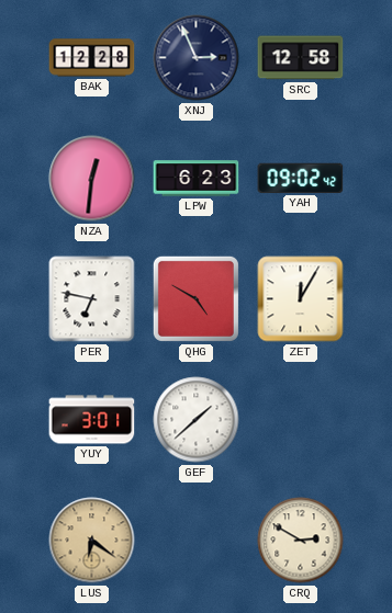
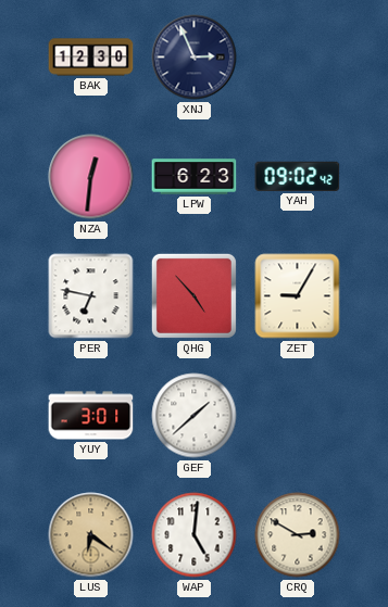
BAK: 12:28 -> 12:30
SRC: 12:58 -> none
QHG: 4:50 -> 4:53
ZET: 12:05 -> 9:05
WAP: none -> 5:01
